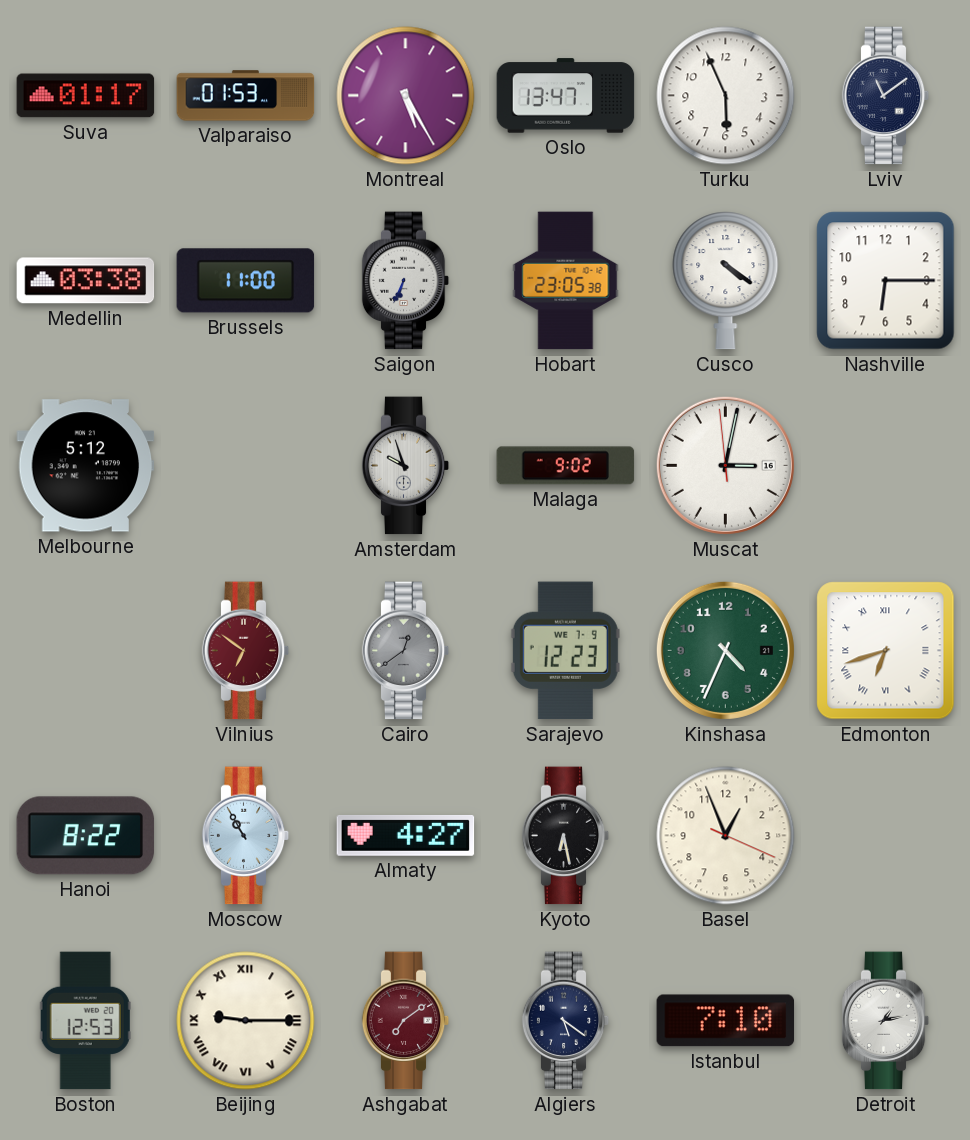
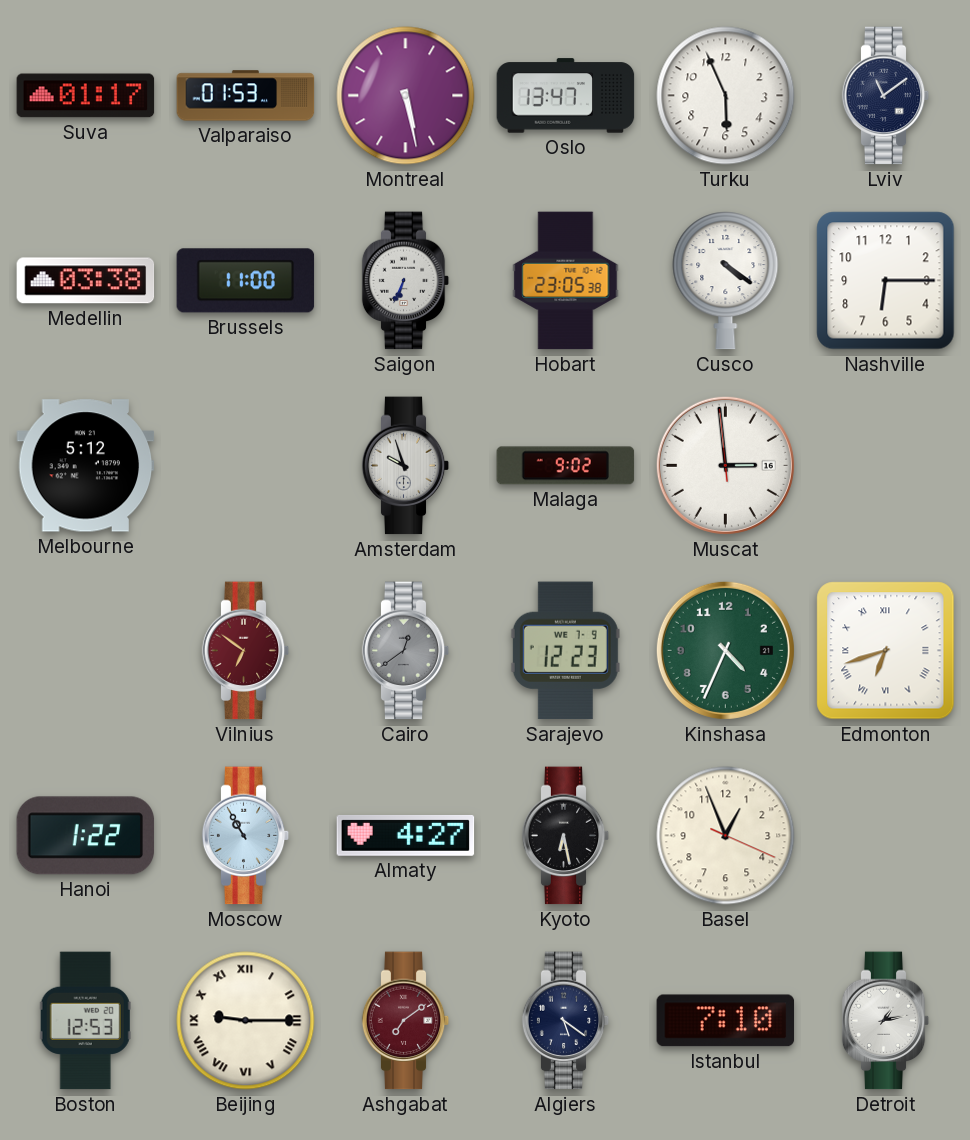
Montreal: 5:25 -> 5:28
Muscat: 3:01 -> 2:58
Hanoi: 8:22 -> 1:22
